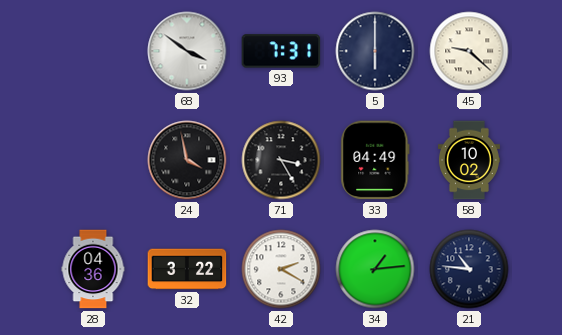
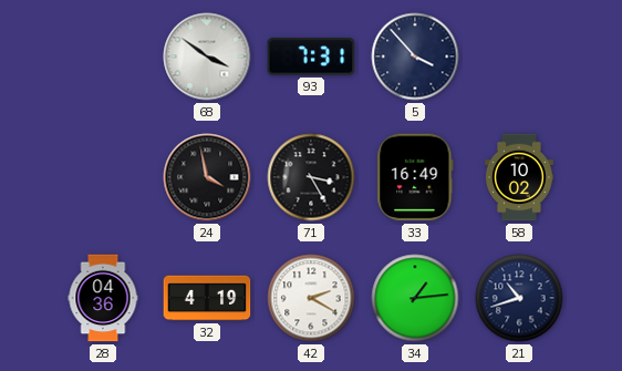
5: 6:00 -> 3:53
45: 9:22 -> none
33: 04:49 -> 16:49
32: 3:22 -> 4:19
21: 10:46 -> 10:42
